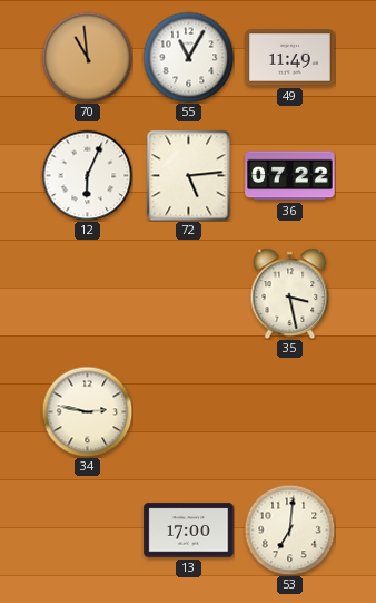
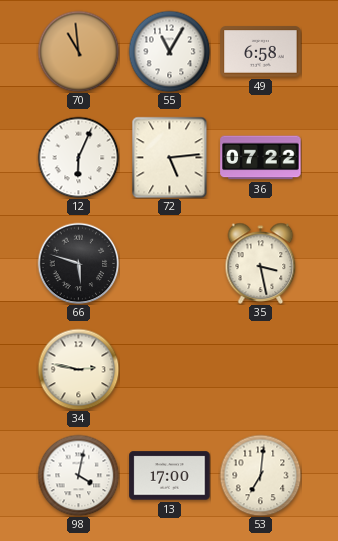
49: 11:49 -> 6:58
66: none -> 5:48
98: none -> 4:02
